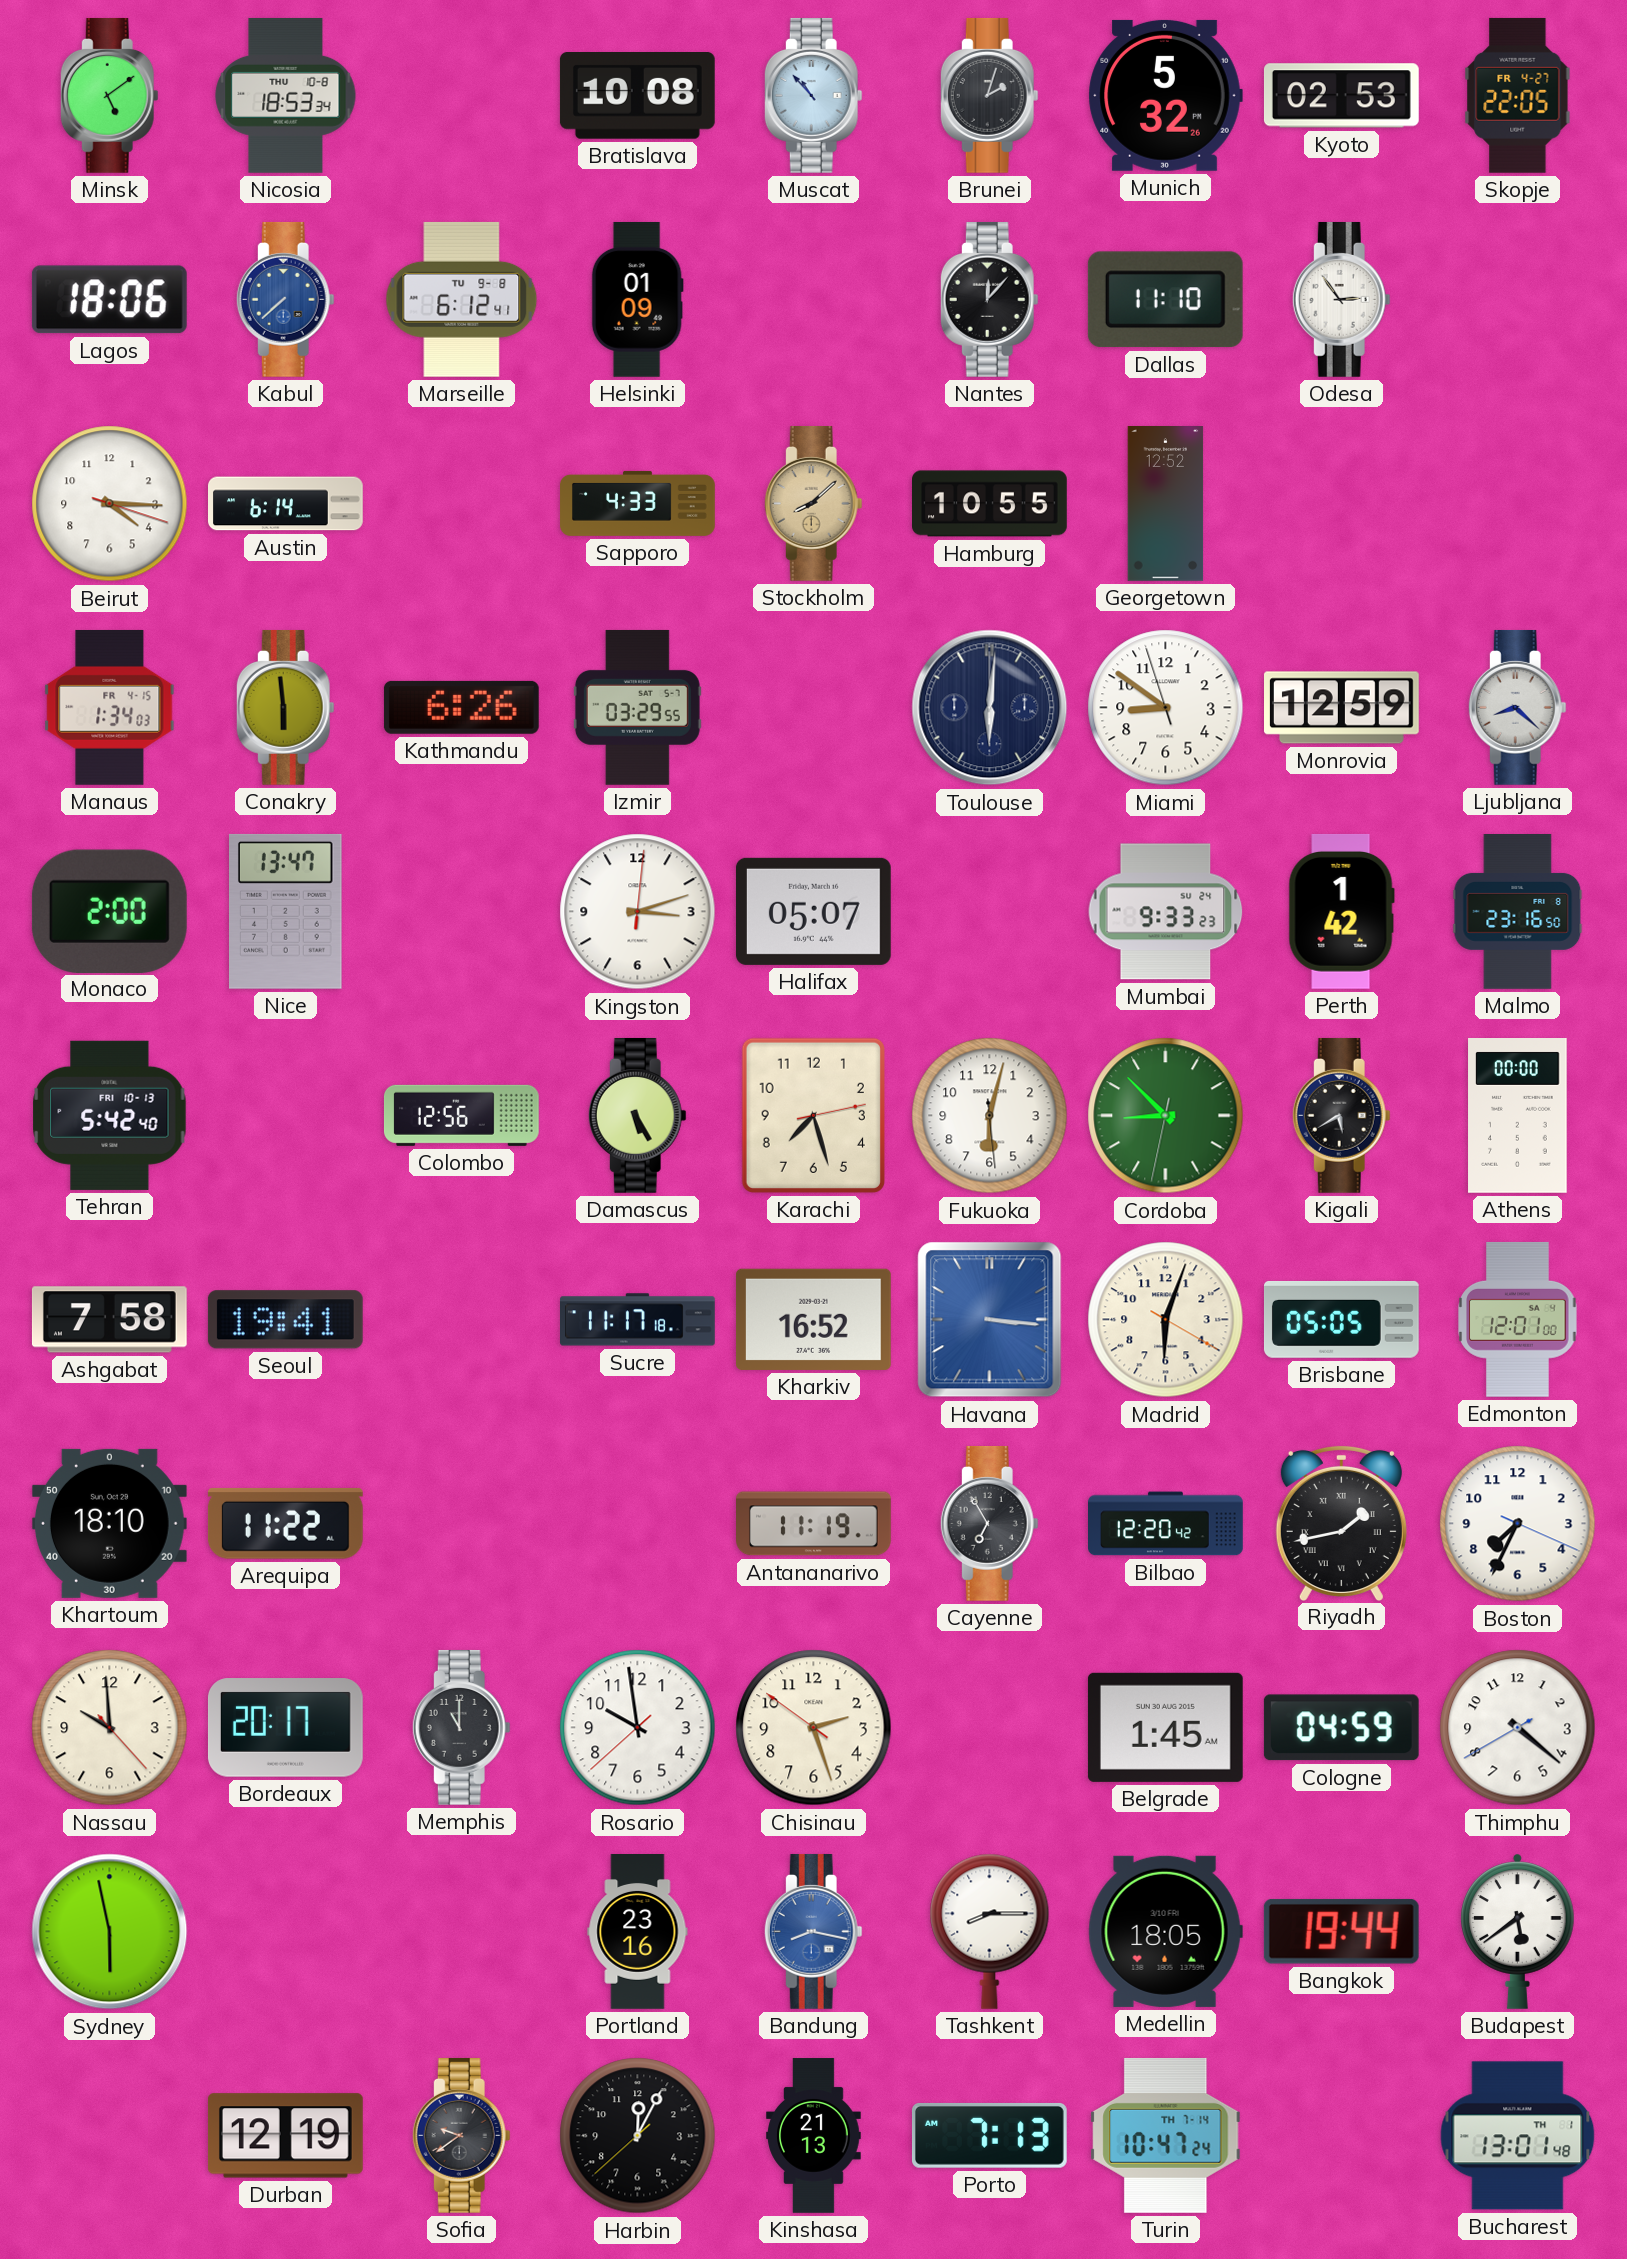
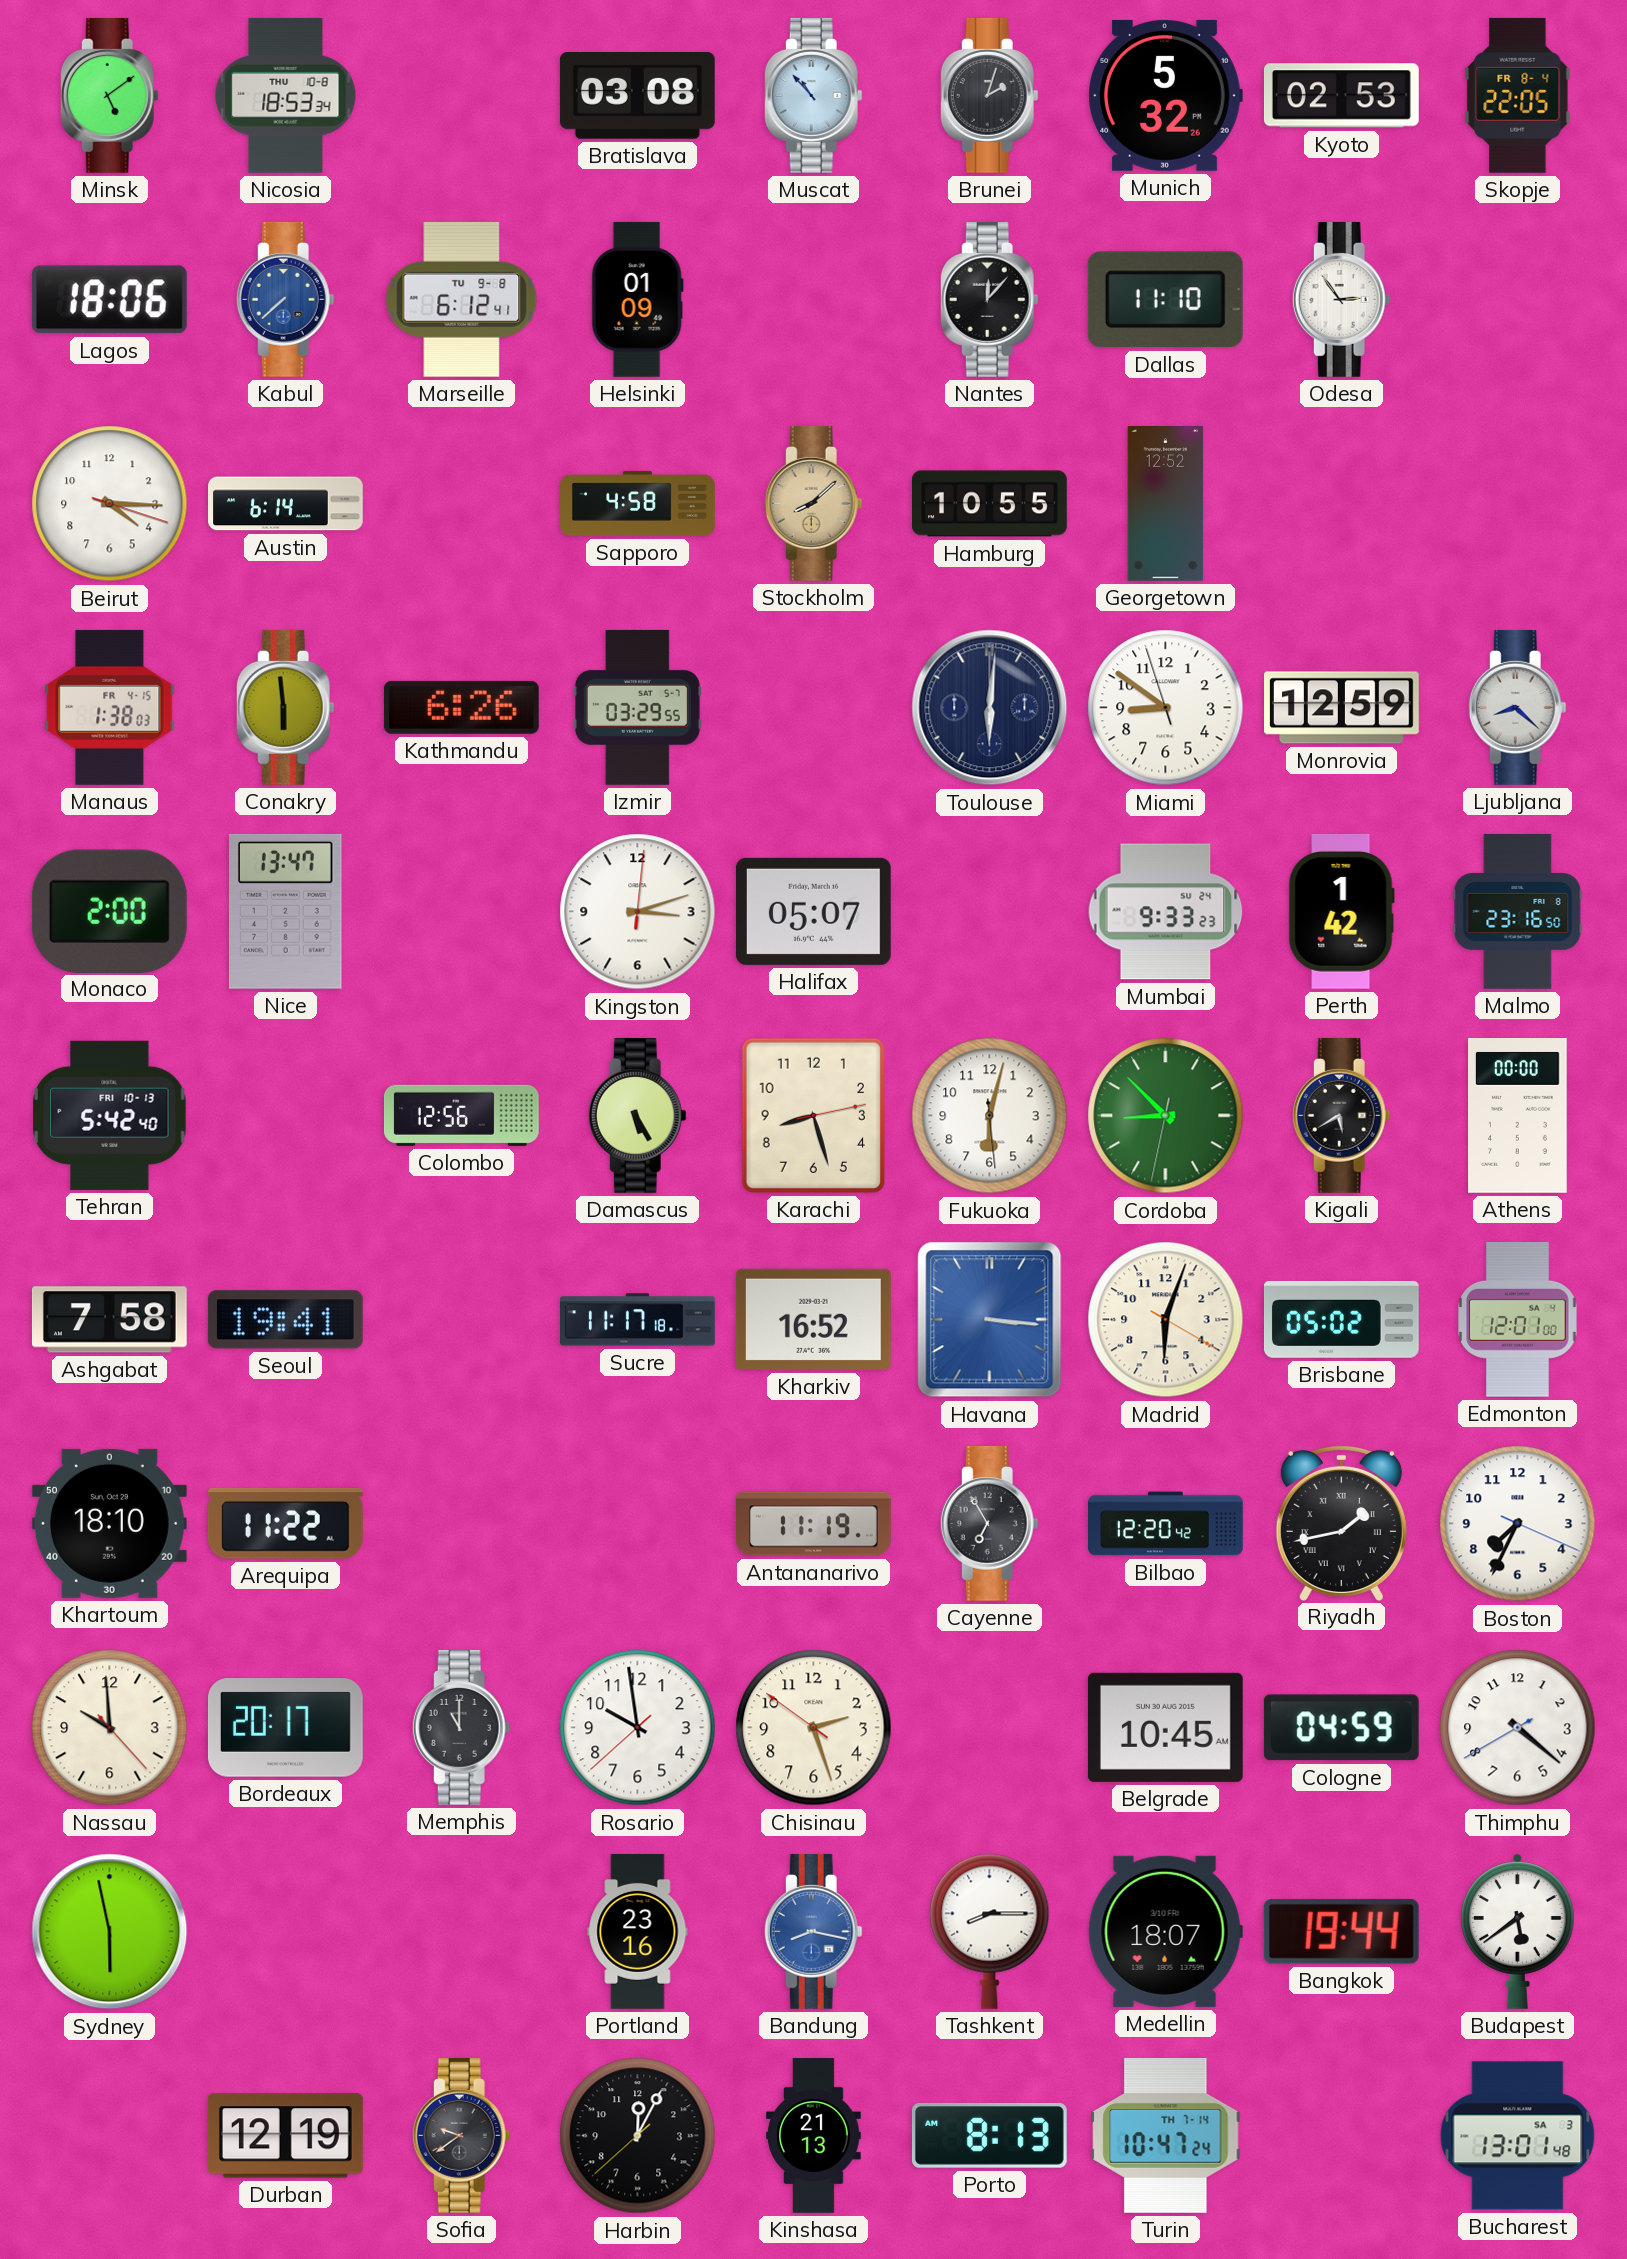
Bratislava: 10:08 -> 03:08
Skopje date: FR 4-27 -> FR 8-4
Sapporo: 4:33 -> 4:58
Manaus: 1:34 -> 1:38
Karachi: 7:27 -> 8:27
Brisbane: 05:05 -> 05:02
Belgrade: 1:45 -> 10:45
Medellin: 18:05 -> 18:07
Porto: 7:13 -> 8:13
Bucharest date: TH 1 -> SA 3
